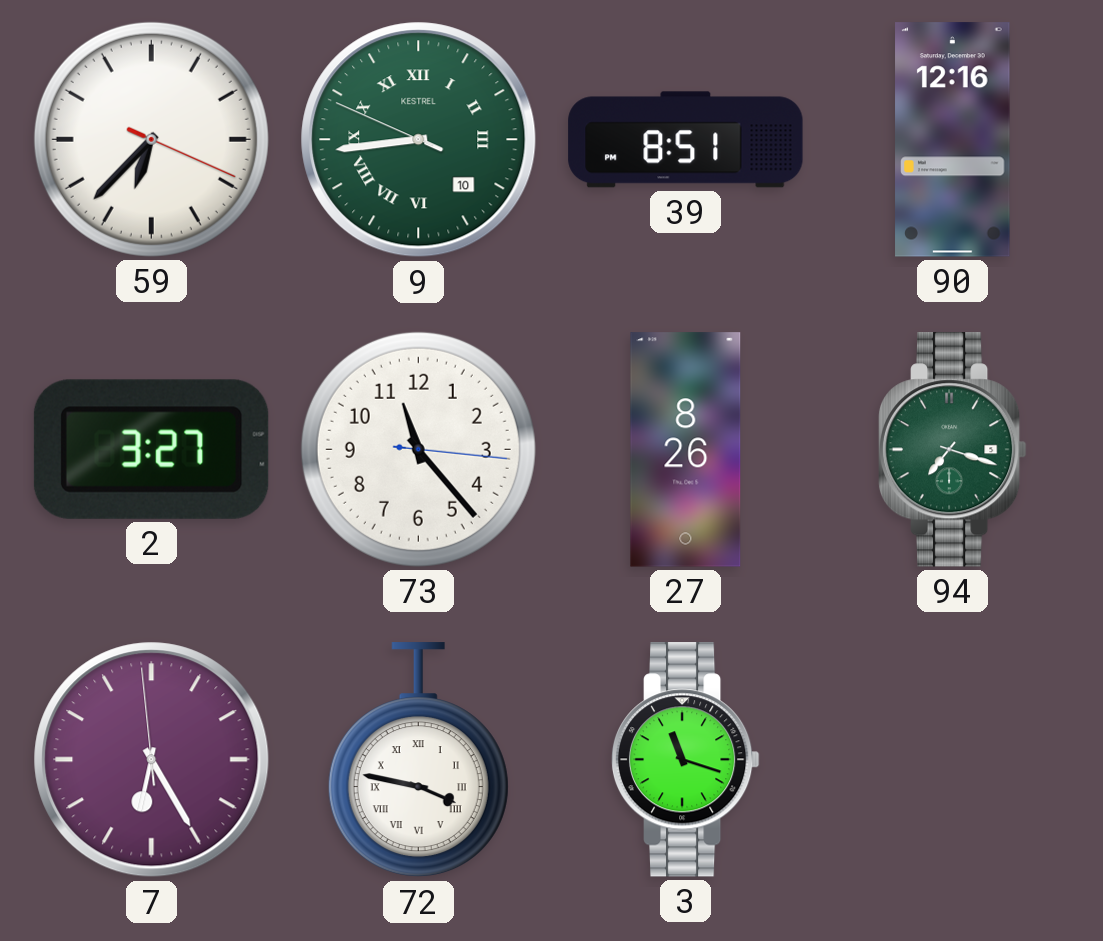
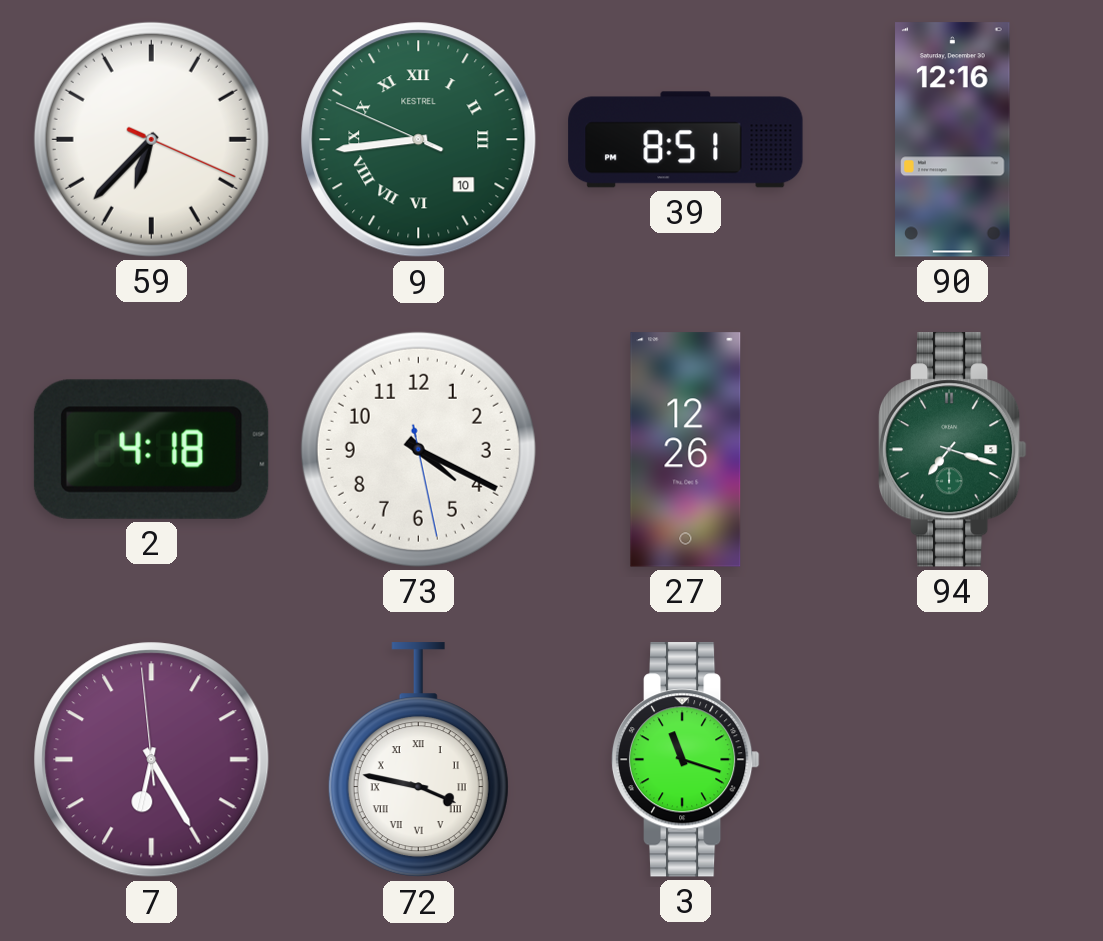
2: 3:27 -> 4:18
73: 11:23 -> 4:19
27: 8:26 -> 12:26
